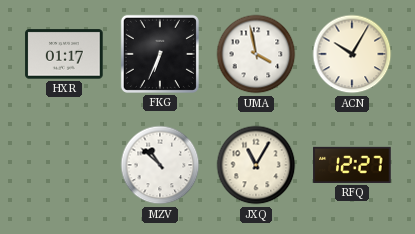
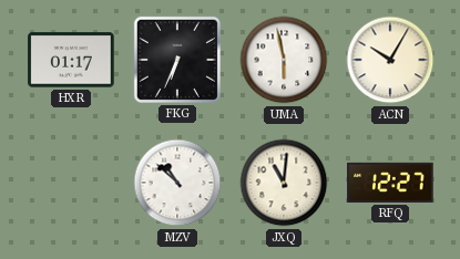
UMA: 3:58 -> 5:58
JXQ: 11:05 -> 11:01
